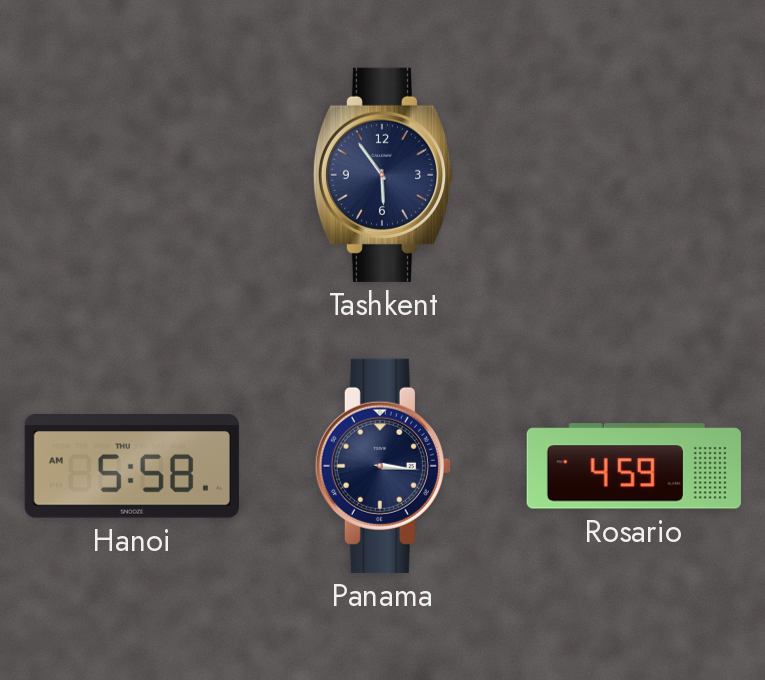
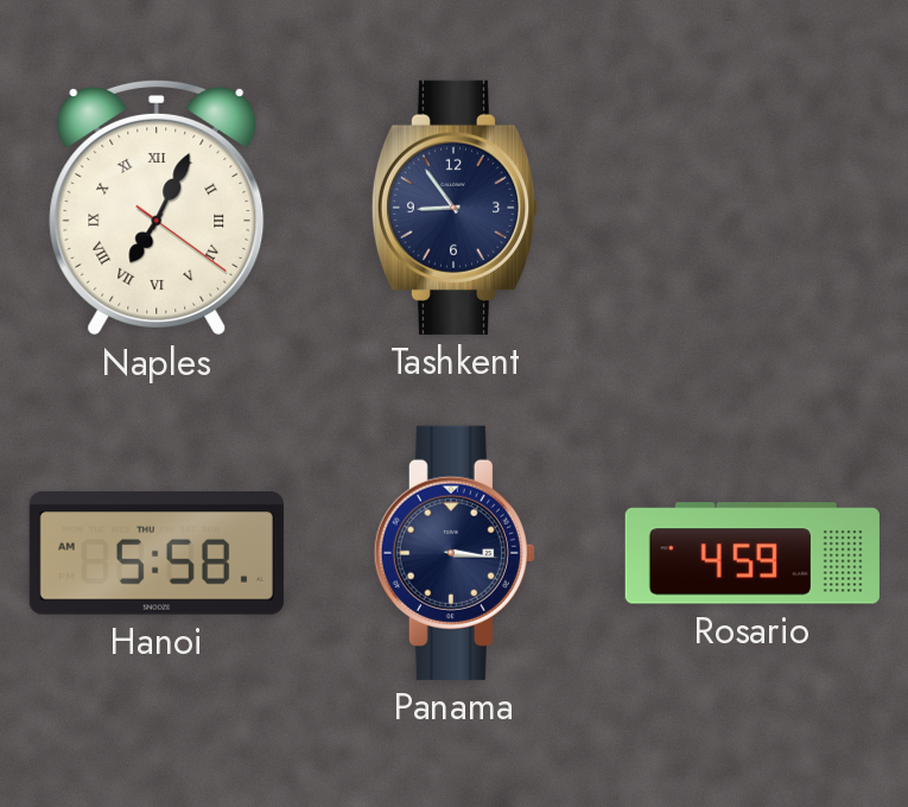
Naples: none -> 7:04
Tashkent: 5:54 -> 8:54
